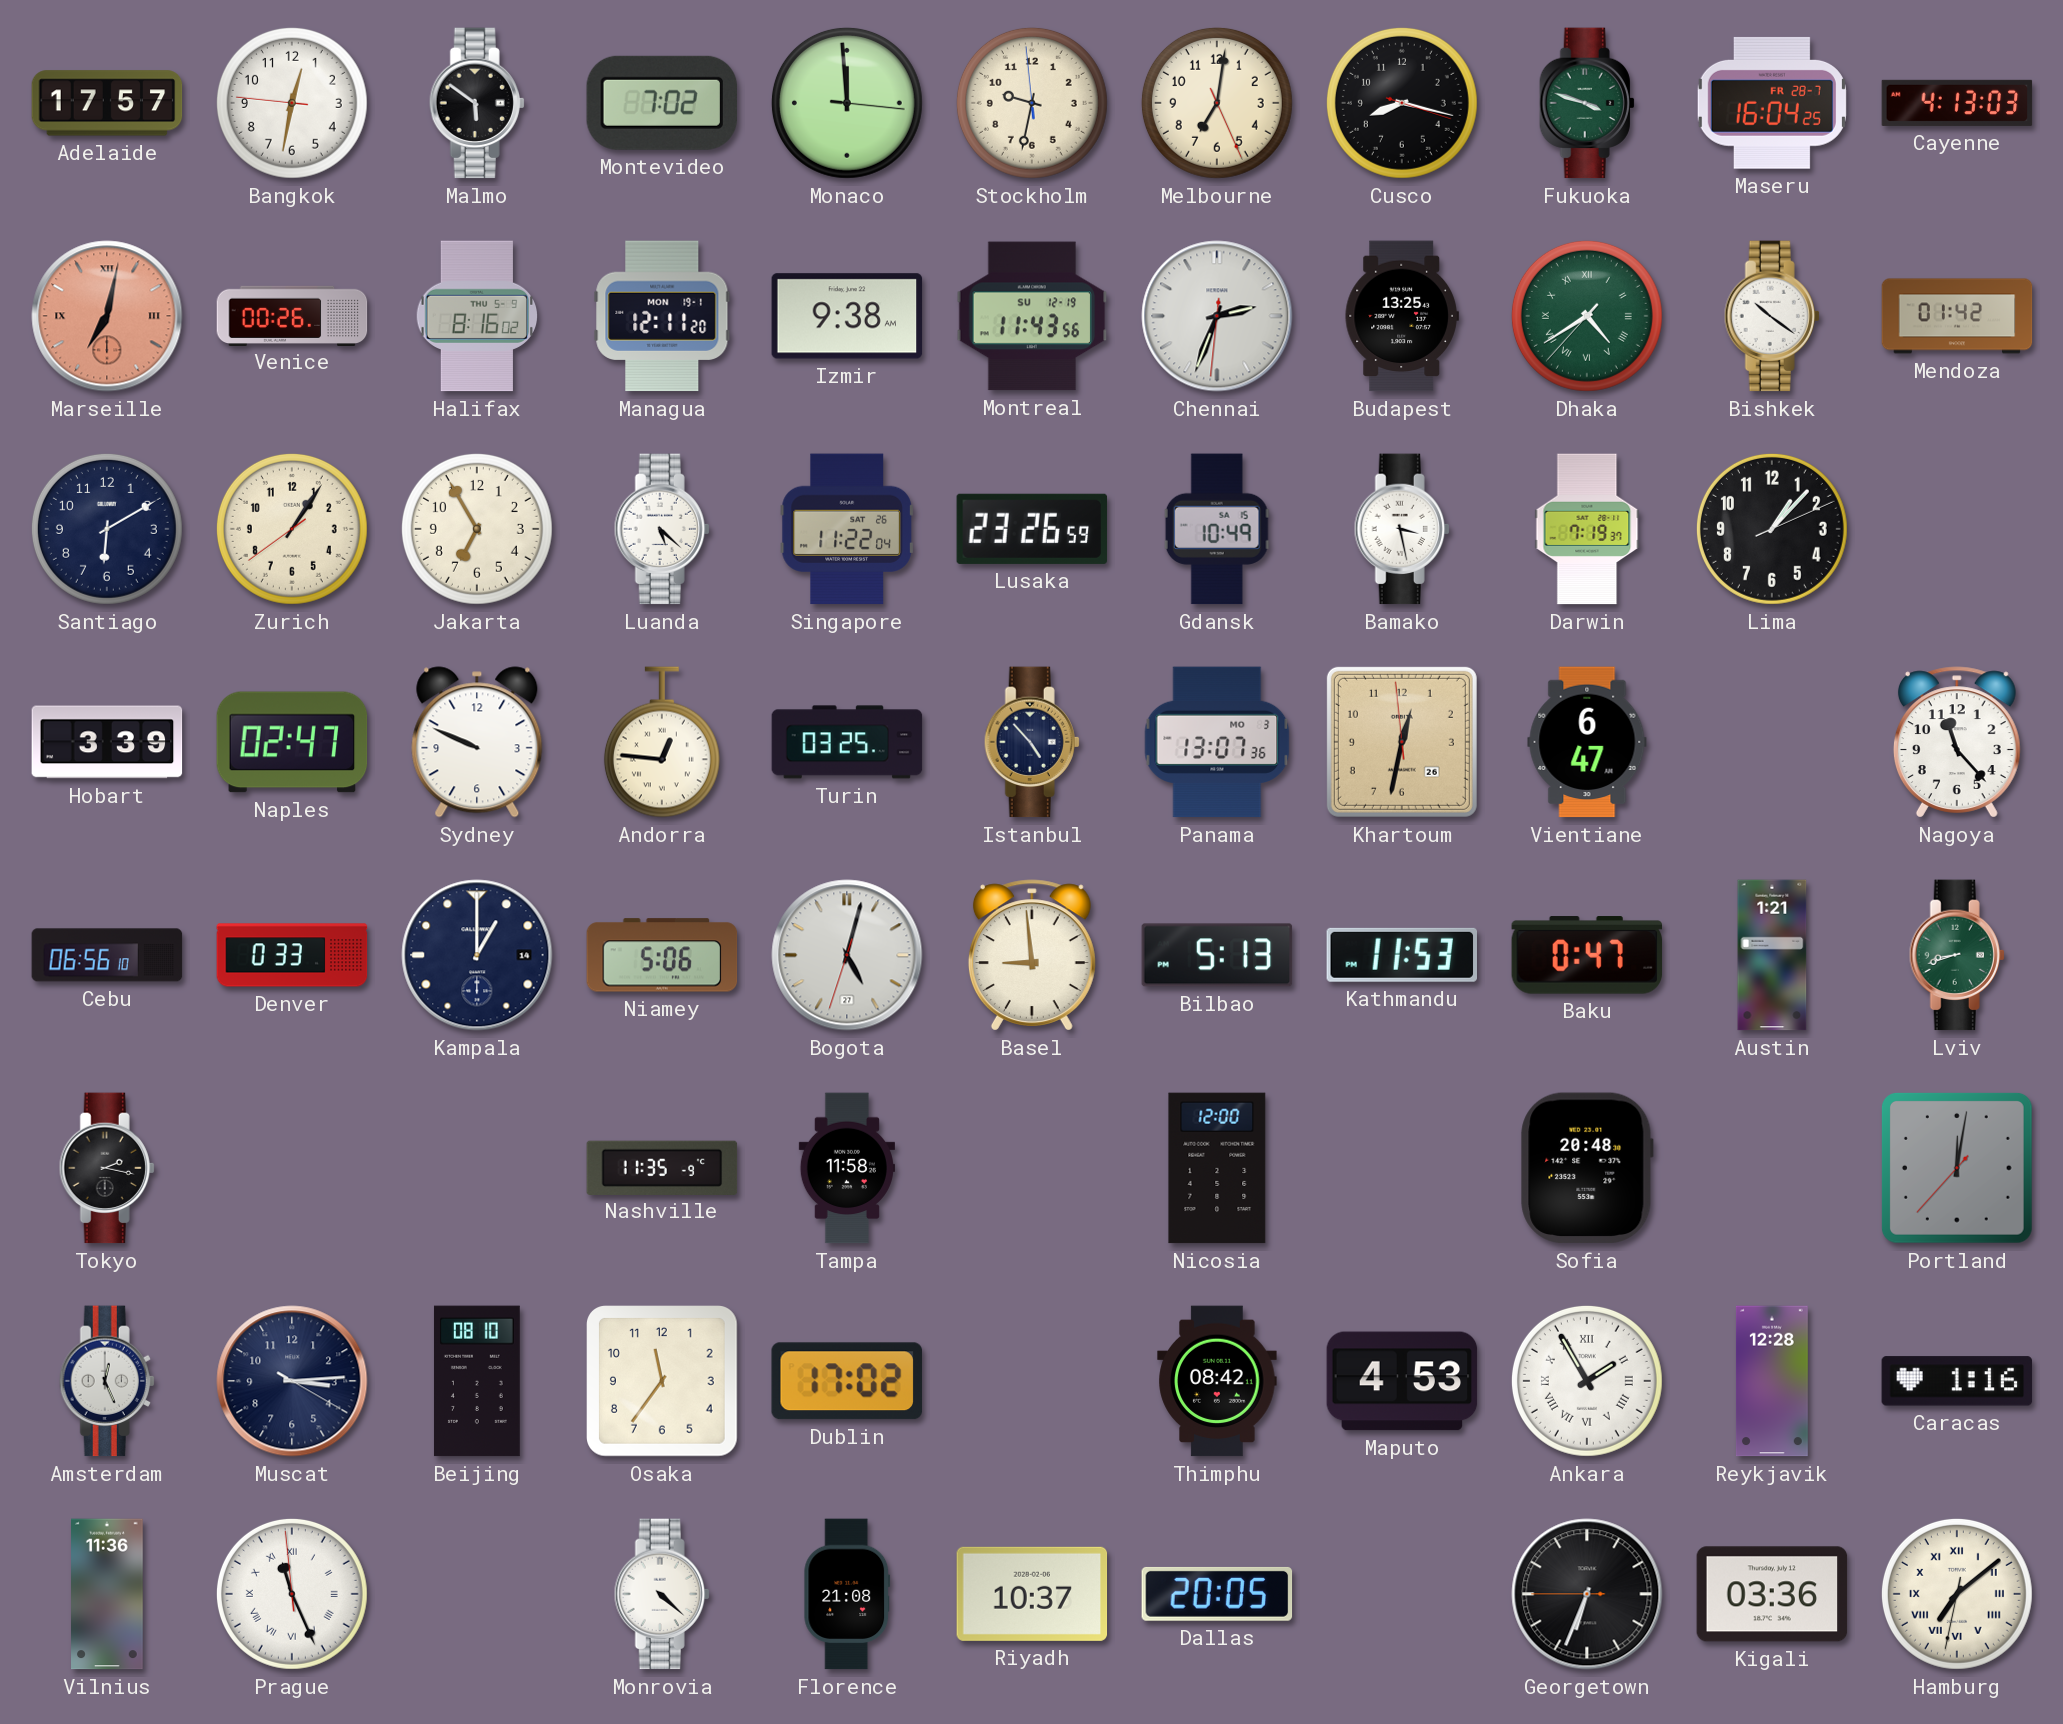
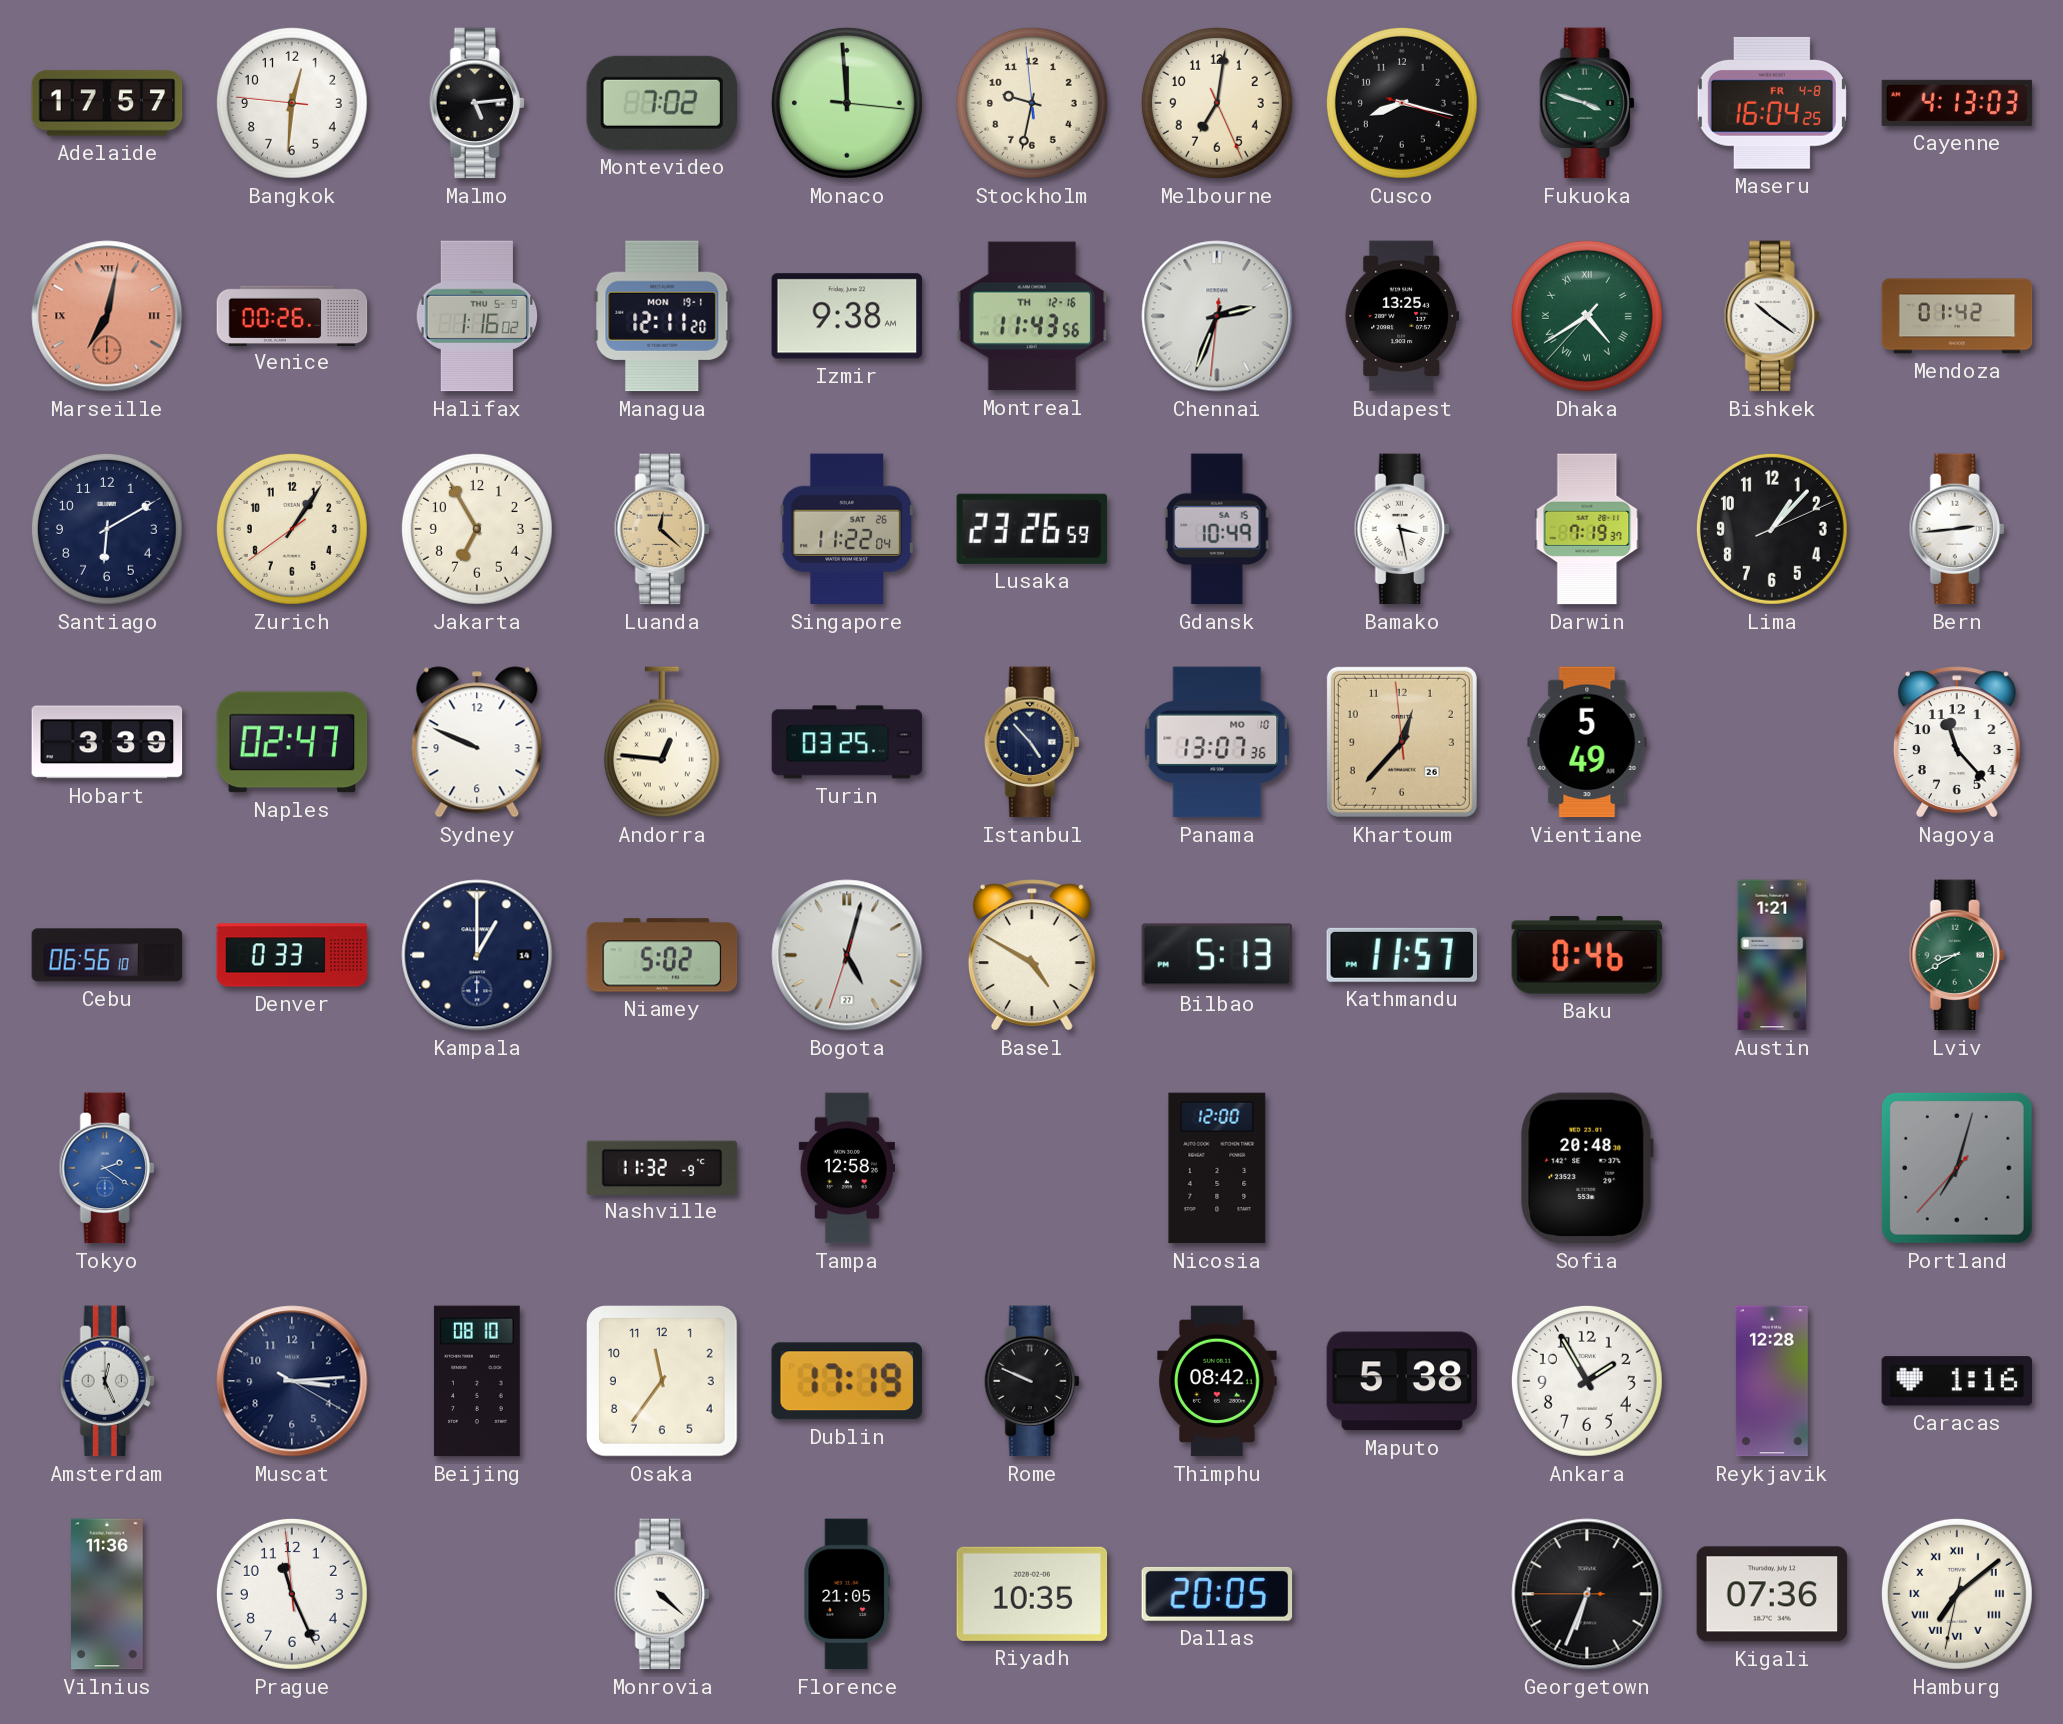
Bangkok: 12:31 -> 12:30
Malmo: 5:51 -> 5:14
Maseru date: FR 28-7 -> FR 4-8
Halifax: 8:16 -> 1:16
Montreal date: SU 12-19 -> TH 12-16
Luanda: 5:22 -> 12:22
Luanda dial: white -> champagne
Bern: none -> 2:44
Panama date: MO 3 -> MO 10
Khartoum: 12:31 -> 12:36
Vientiane: 6:47 -> 5:49
Niamey: 5:06 -> 5:02
Basel: 8:59 -> 4:50
Kathmandu: 11:53 -> 11:57
Baku: 0:47 -> 0:46
Lviv: 8:42 -> 8:40
Tokyo: 2:17 -> 2:21
Tokyo dial: black -> blue
Nashville: 11:35 -> 11:32
Tampa: 11:58 -> 12:58
Portland: 12:01 -> 7:02
Dublin: 17:02 -> 17:19
Rome: none -> 9:49
Maputo: 4:53 -> 5:38
Ankara numerals: Roman -> Arabic
Prague numerals: Roman -> Arabic
Florence: 21:08 -> 21:05
Riyadh: 10:37 -> 10:35
Kigali: 03:36 -> 07:36
